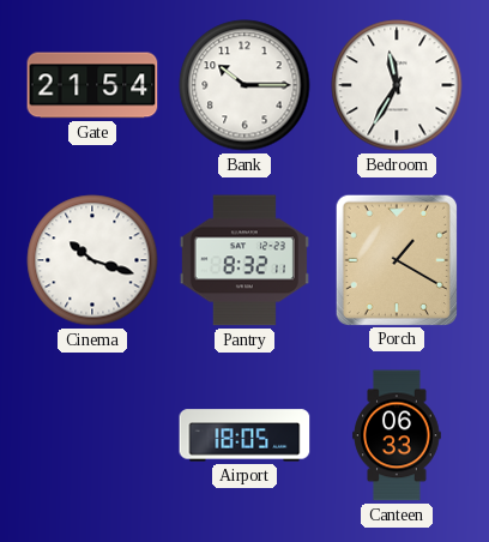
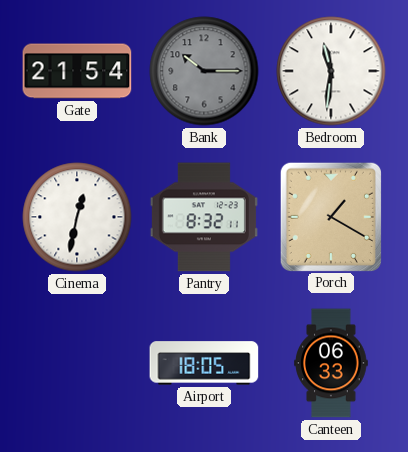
Bank dial: white -> grey
Bedroom: 11:35 -> 11:31
Cinema: 10:18 -> 12:32
